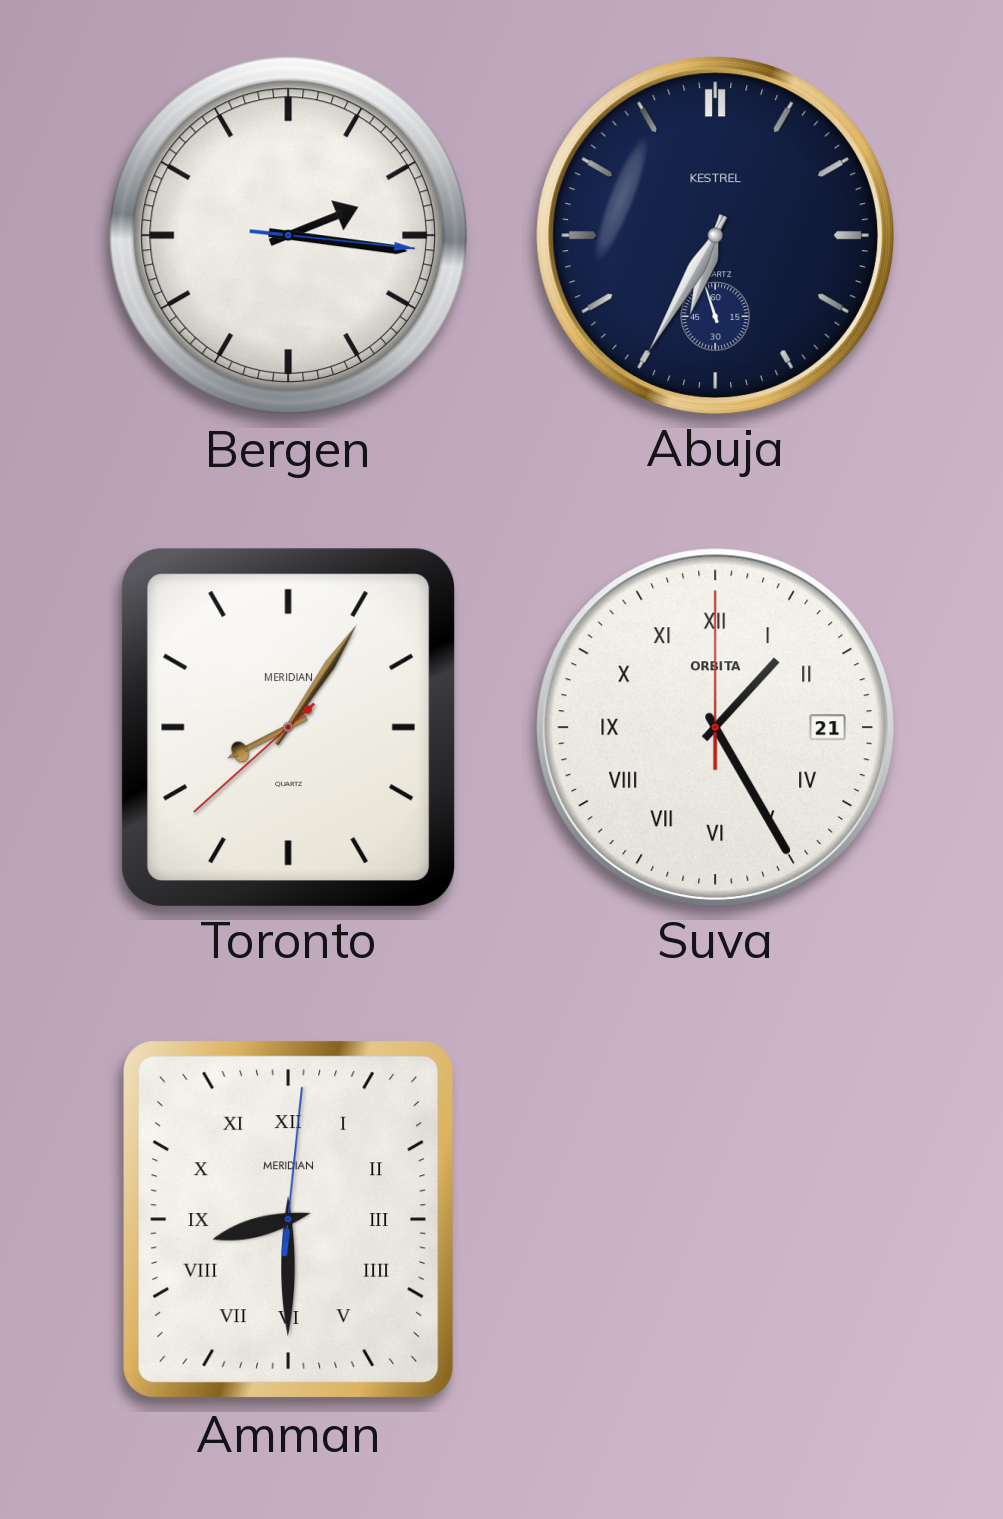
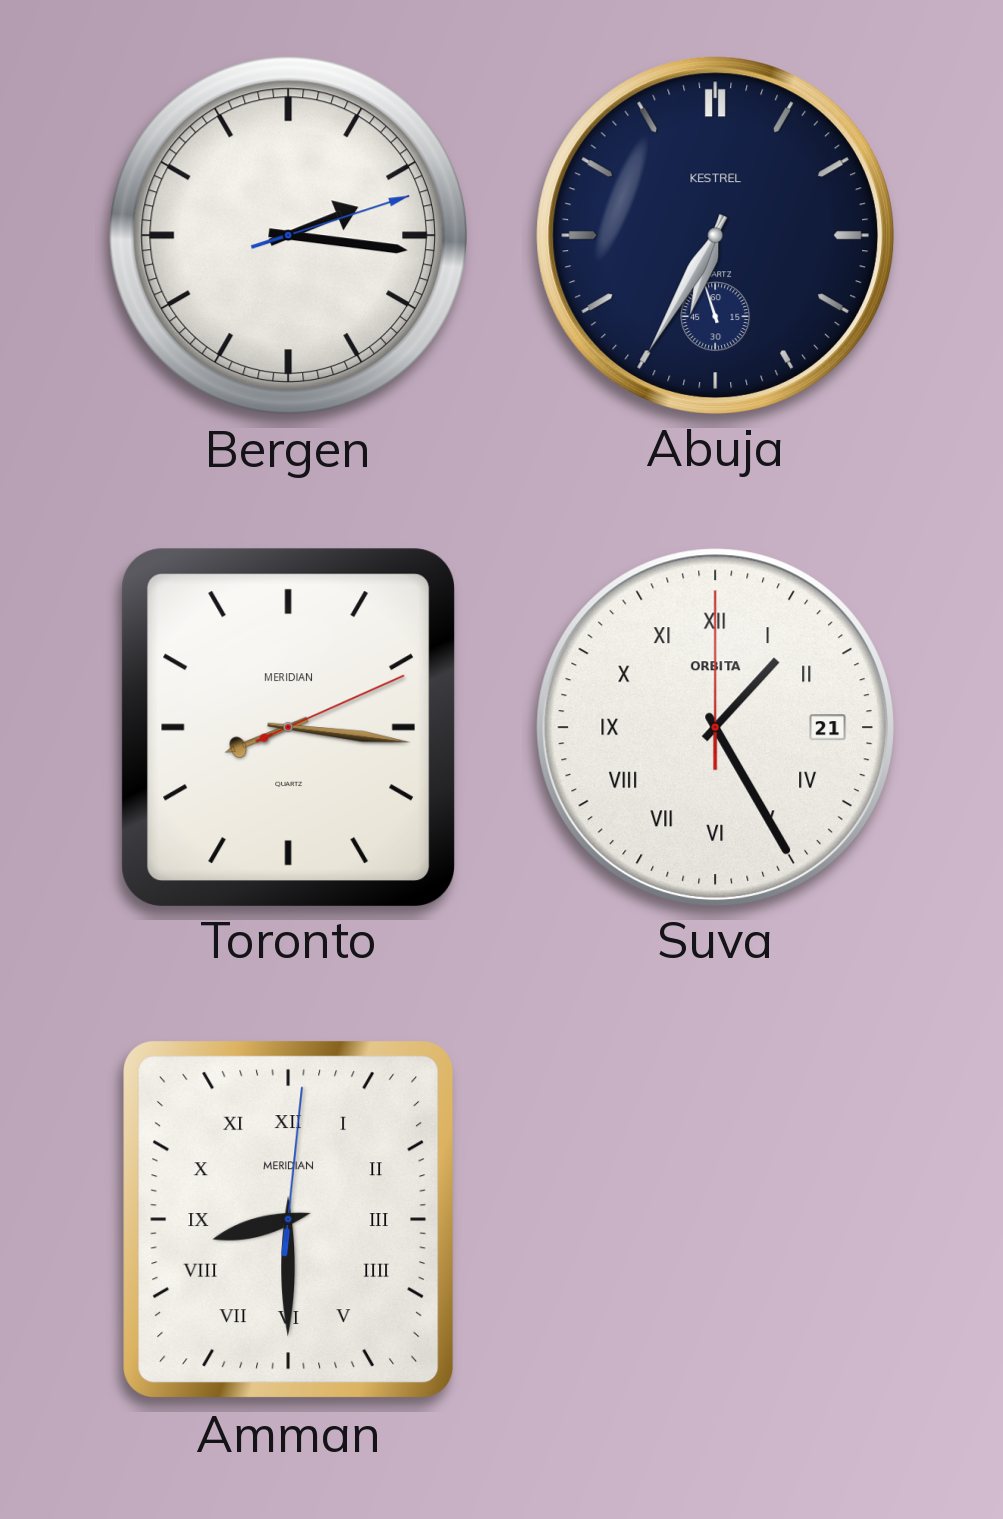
Bergen: 2:16:16 -> 2:16:12
Toronto: 8:05 -> 8:16
